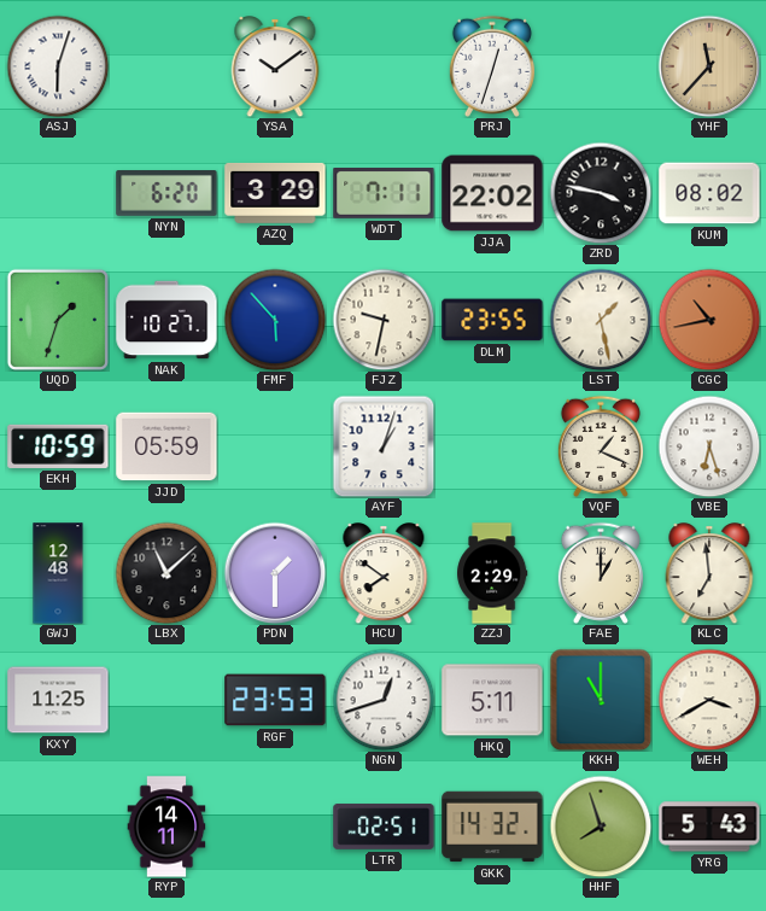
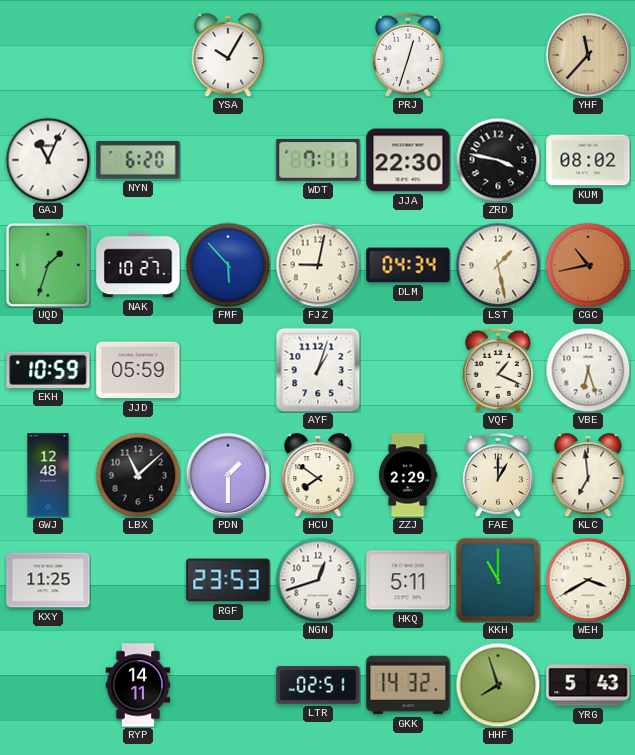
ASJ: 6:03 -> none
YSA: 10:09 -> 10:05
GAJ: none -> 11:04
AZQ: 3:29 -> none
JJA: 22:02 -> 22:30
FJZ: 9:32 -> 9:02
DLM: 23:55 -> 04:34
